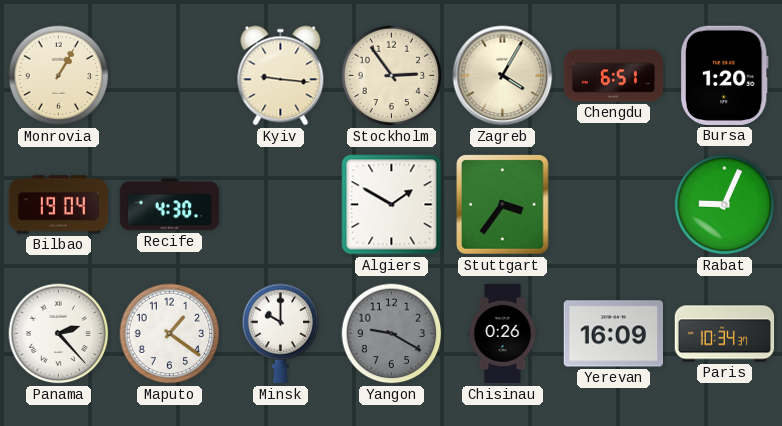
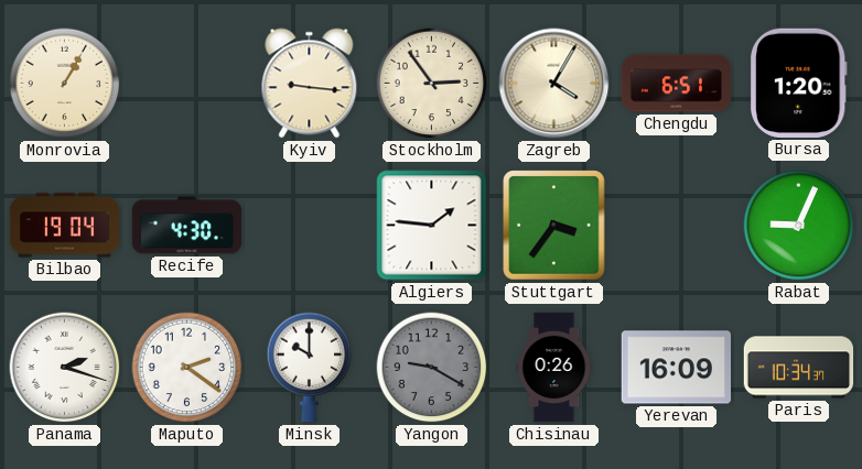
Algiers: 1:50 -> 1:46
Panama: 2:23 -> 2:18
Maputo: 1:21 -> 2:21
